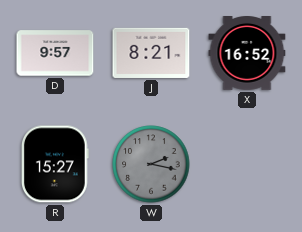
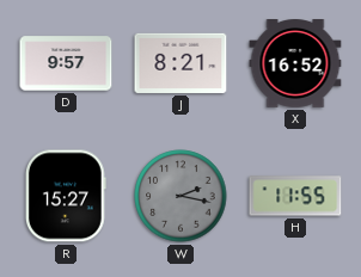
H: none -> 11:55
